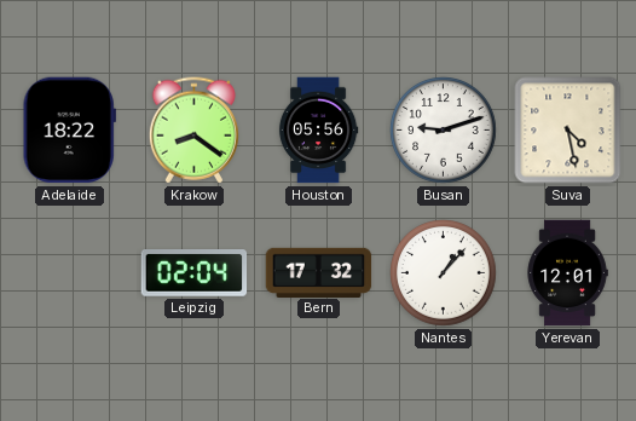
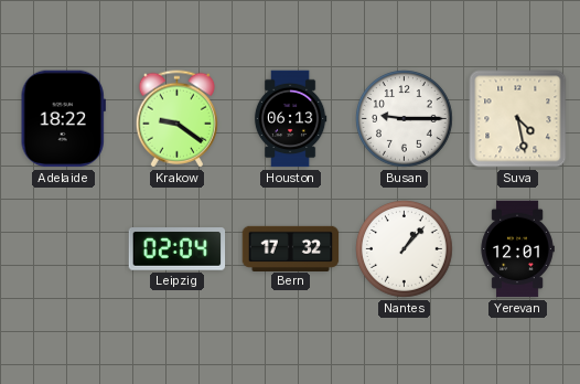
Krakow: 8:21 -> 9:21
Houston: 05:56 -> 06:13
Busan: 9:12 -> 9:15
